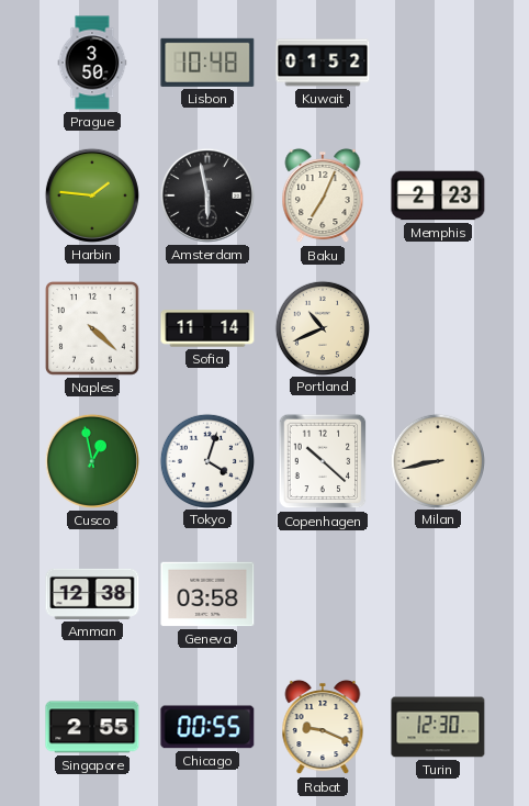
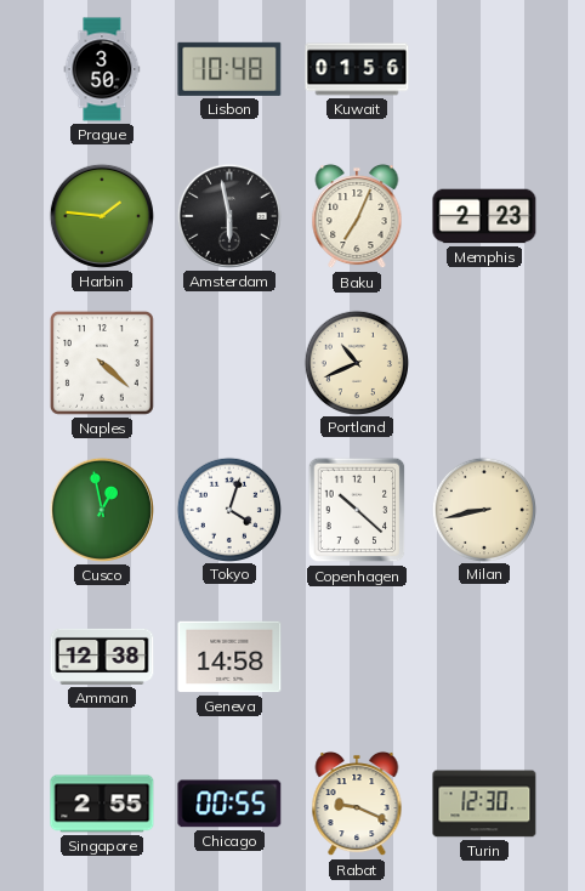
Kuwait: 01:52 -> 01:56
Sofia: 11:14 -> none
Geneva: 03:58 -> 14:58
